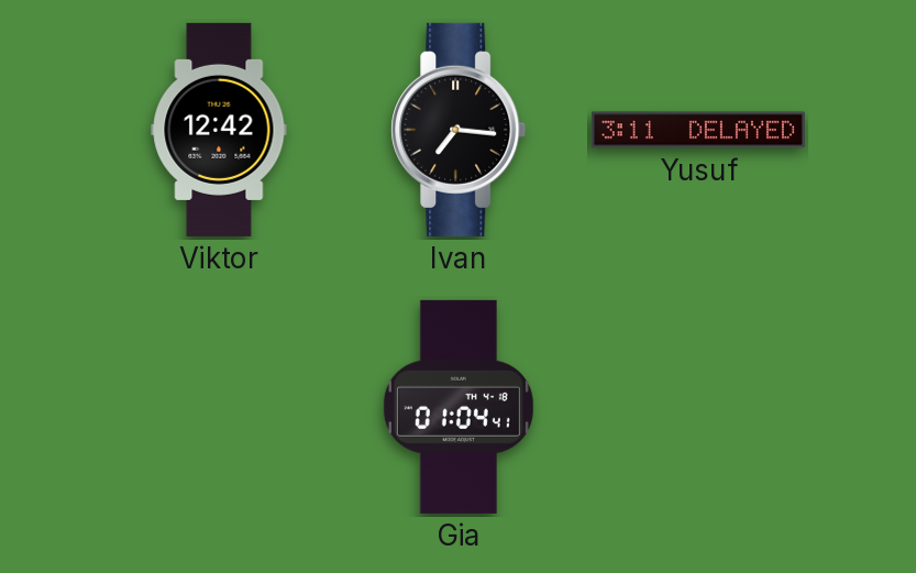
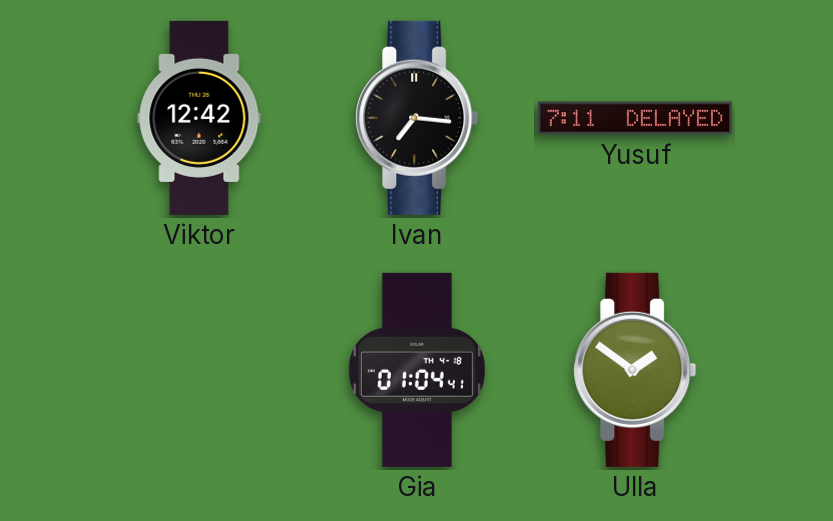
Yusuf: 3:11 -> 7:11
Ulla: none -> 1:51
